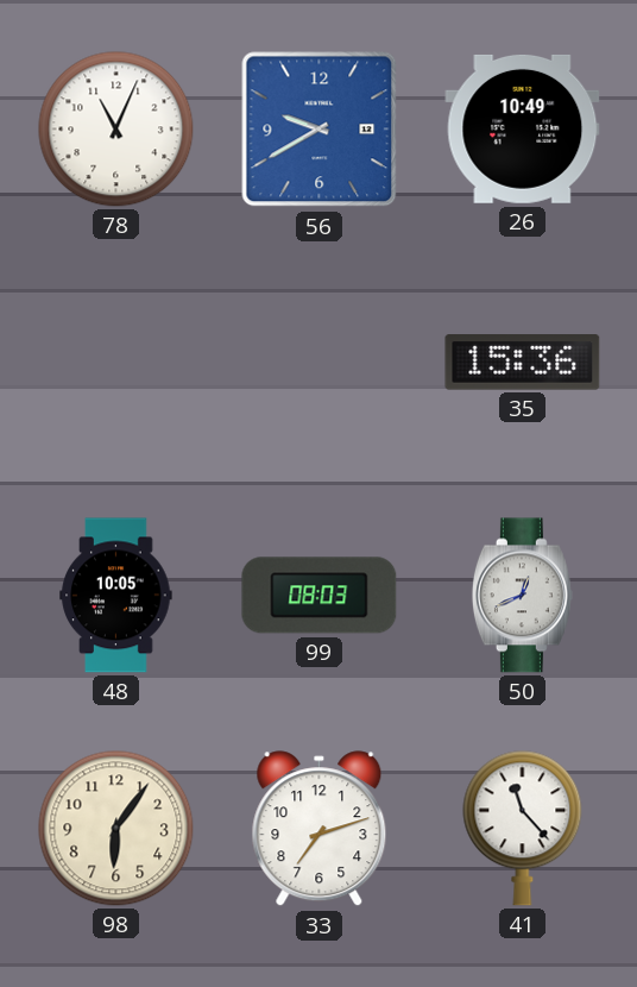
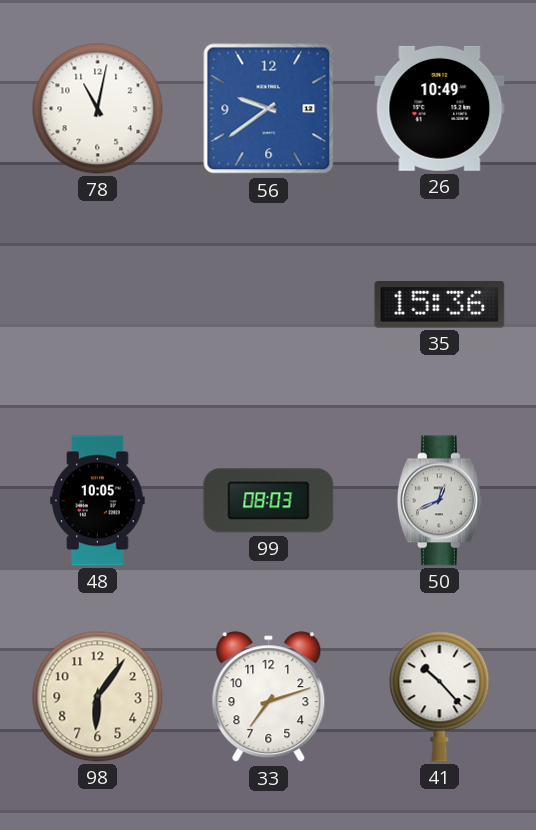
78: 11:04 -> 11:02
56: 9:40 -> 9:39
41: 11:23 -> 10:23
